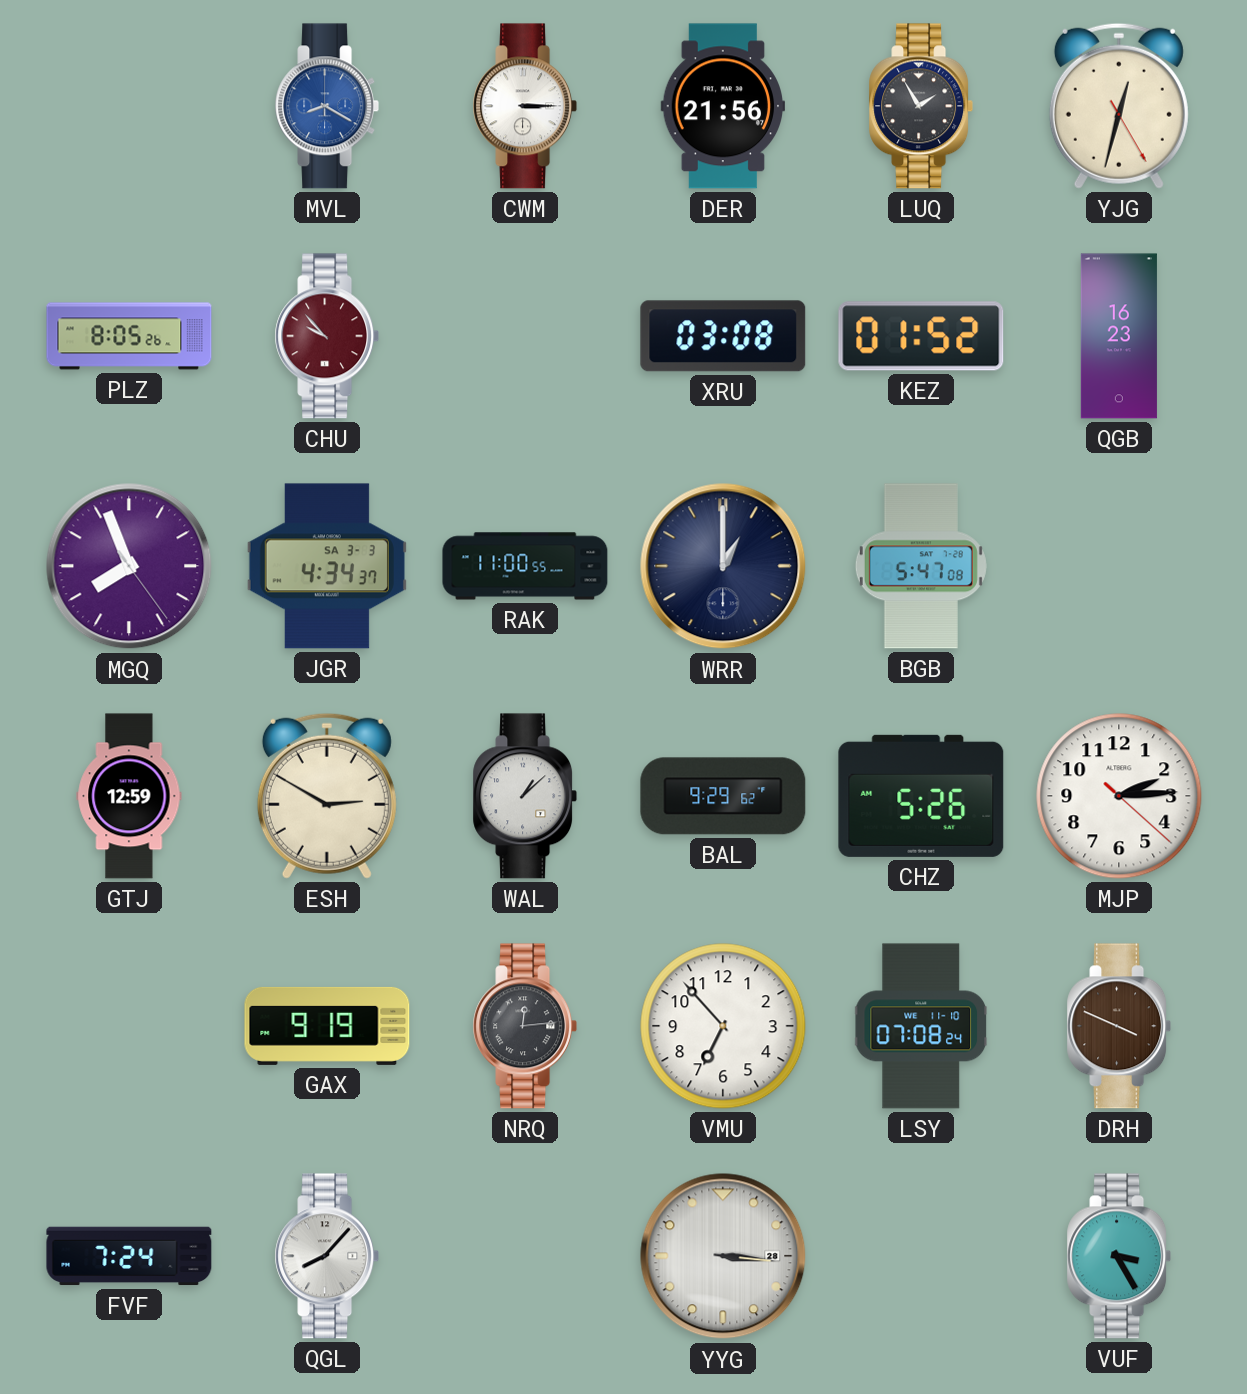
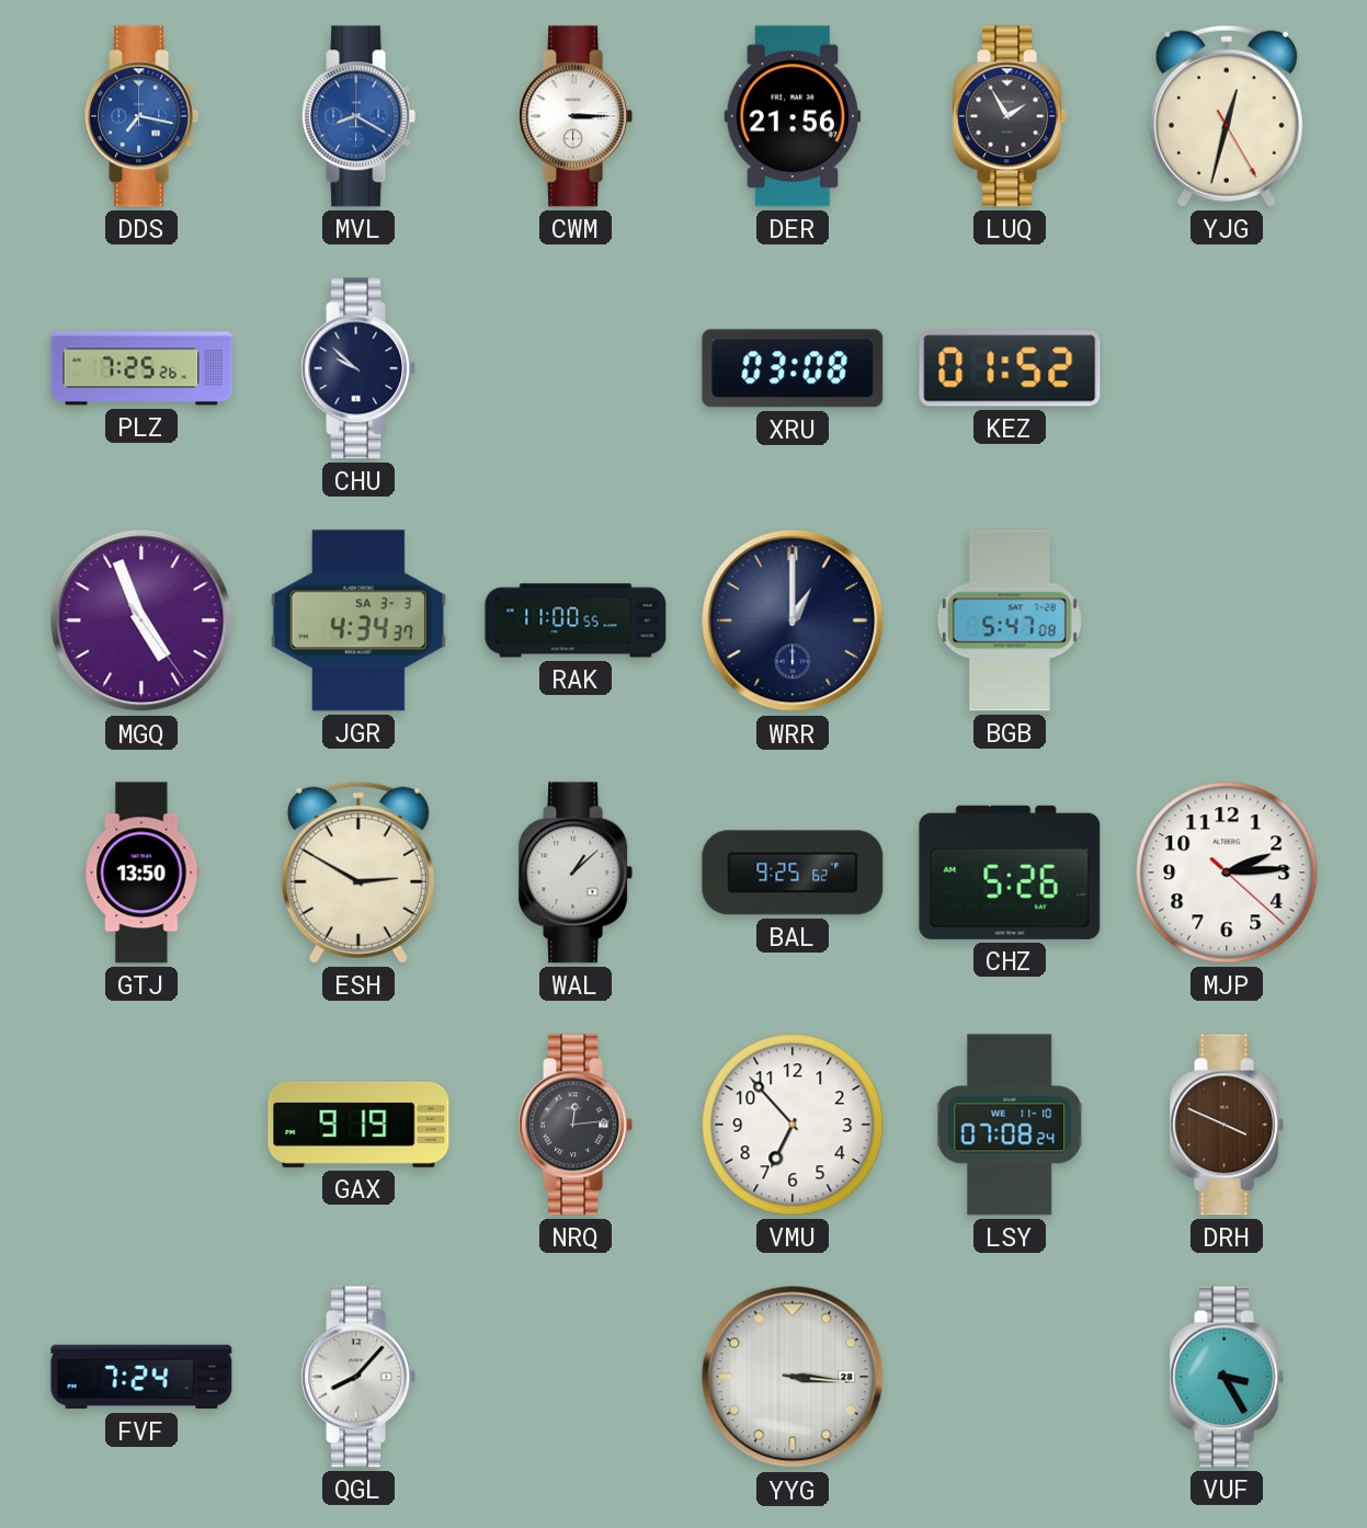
DDS: none -> 7:17
PLZ: 8:05 -> 7:25
CHU: 9:53 -> 9:52
CHU dial: burgundy -> navy
QGB: 16:23 -> none
MGQ: 7:56 -> 4:56
GTJ: 12:59 -> 13:50
BAL: 9:29 -> 9:25
